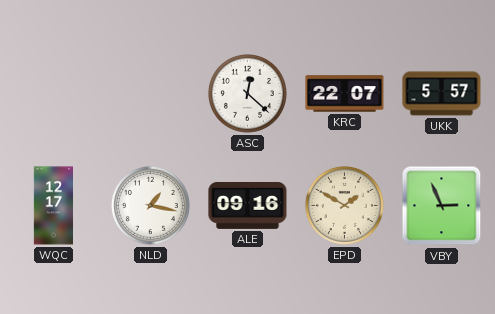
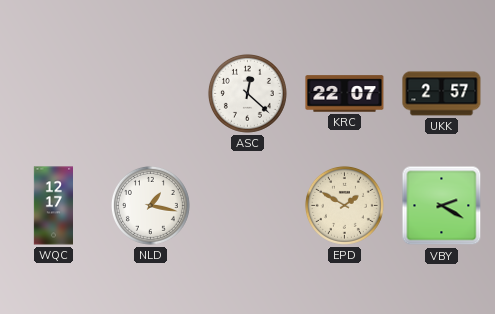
UKK: 5:57 -> 2:57
ALE: 09:16 -> none
VBY: 2:56 -> 2:20
